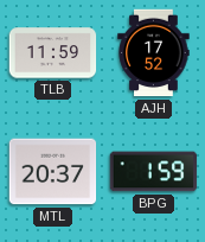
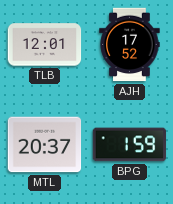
TLB: 11:59 -> 12:01
